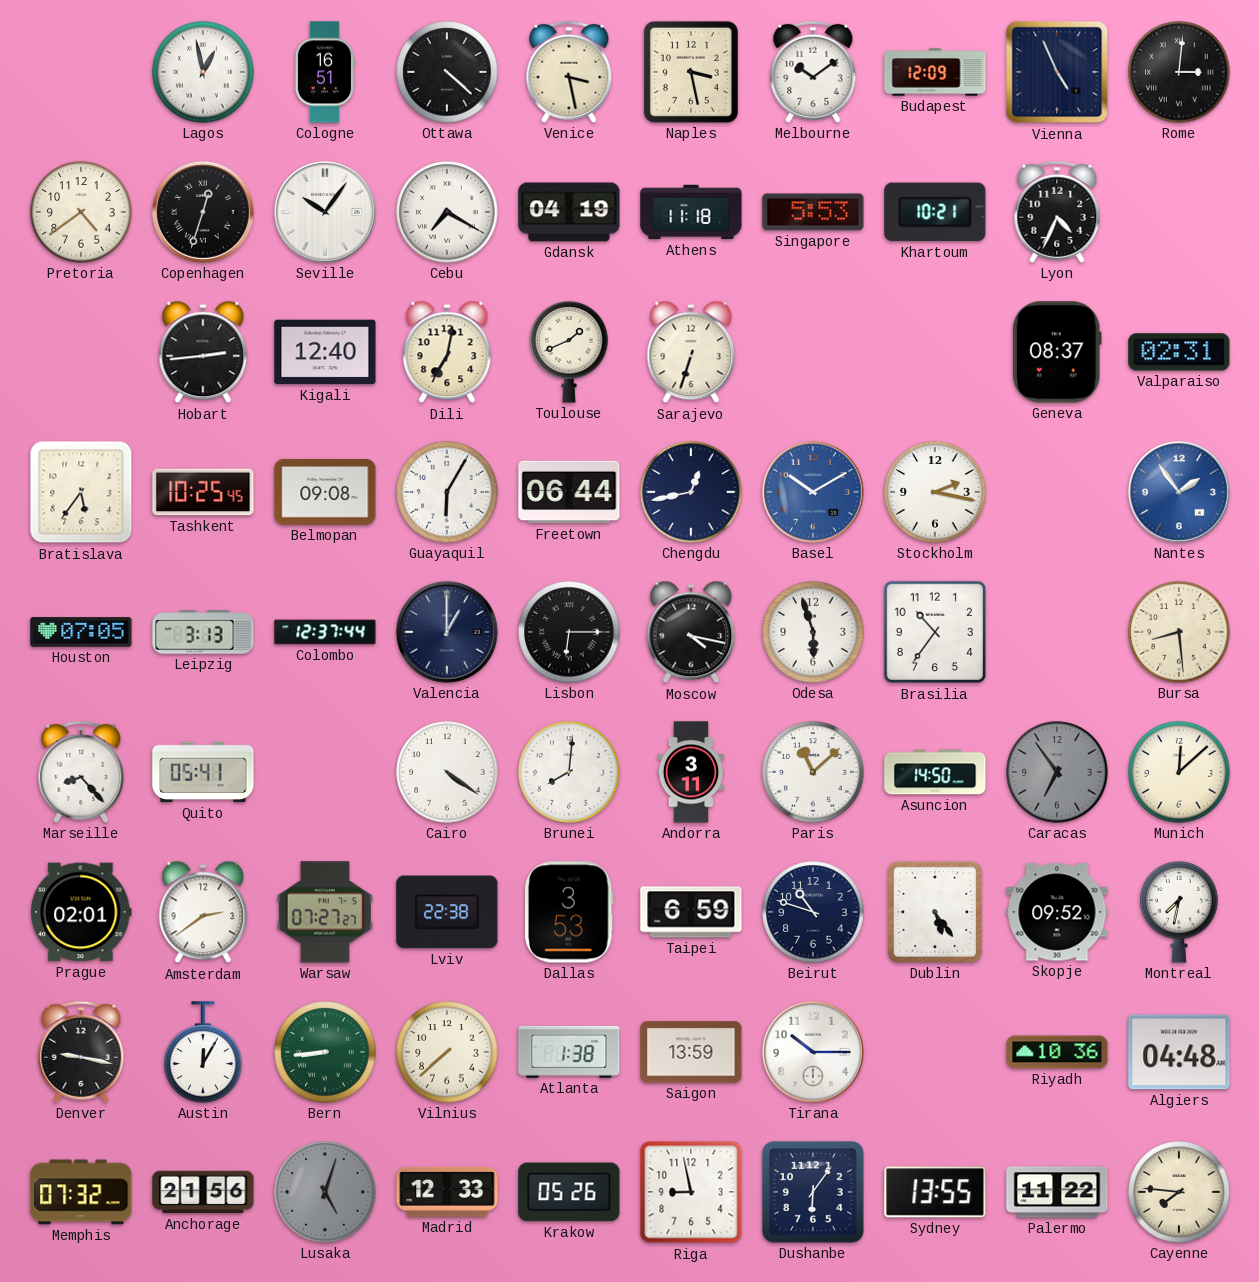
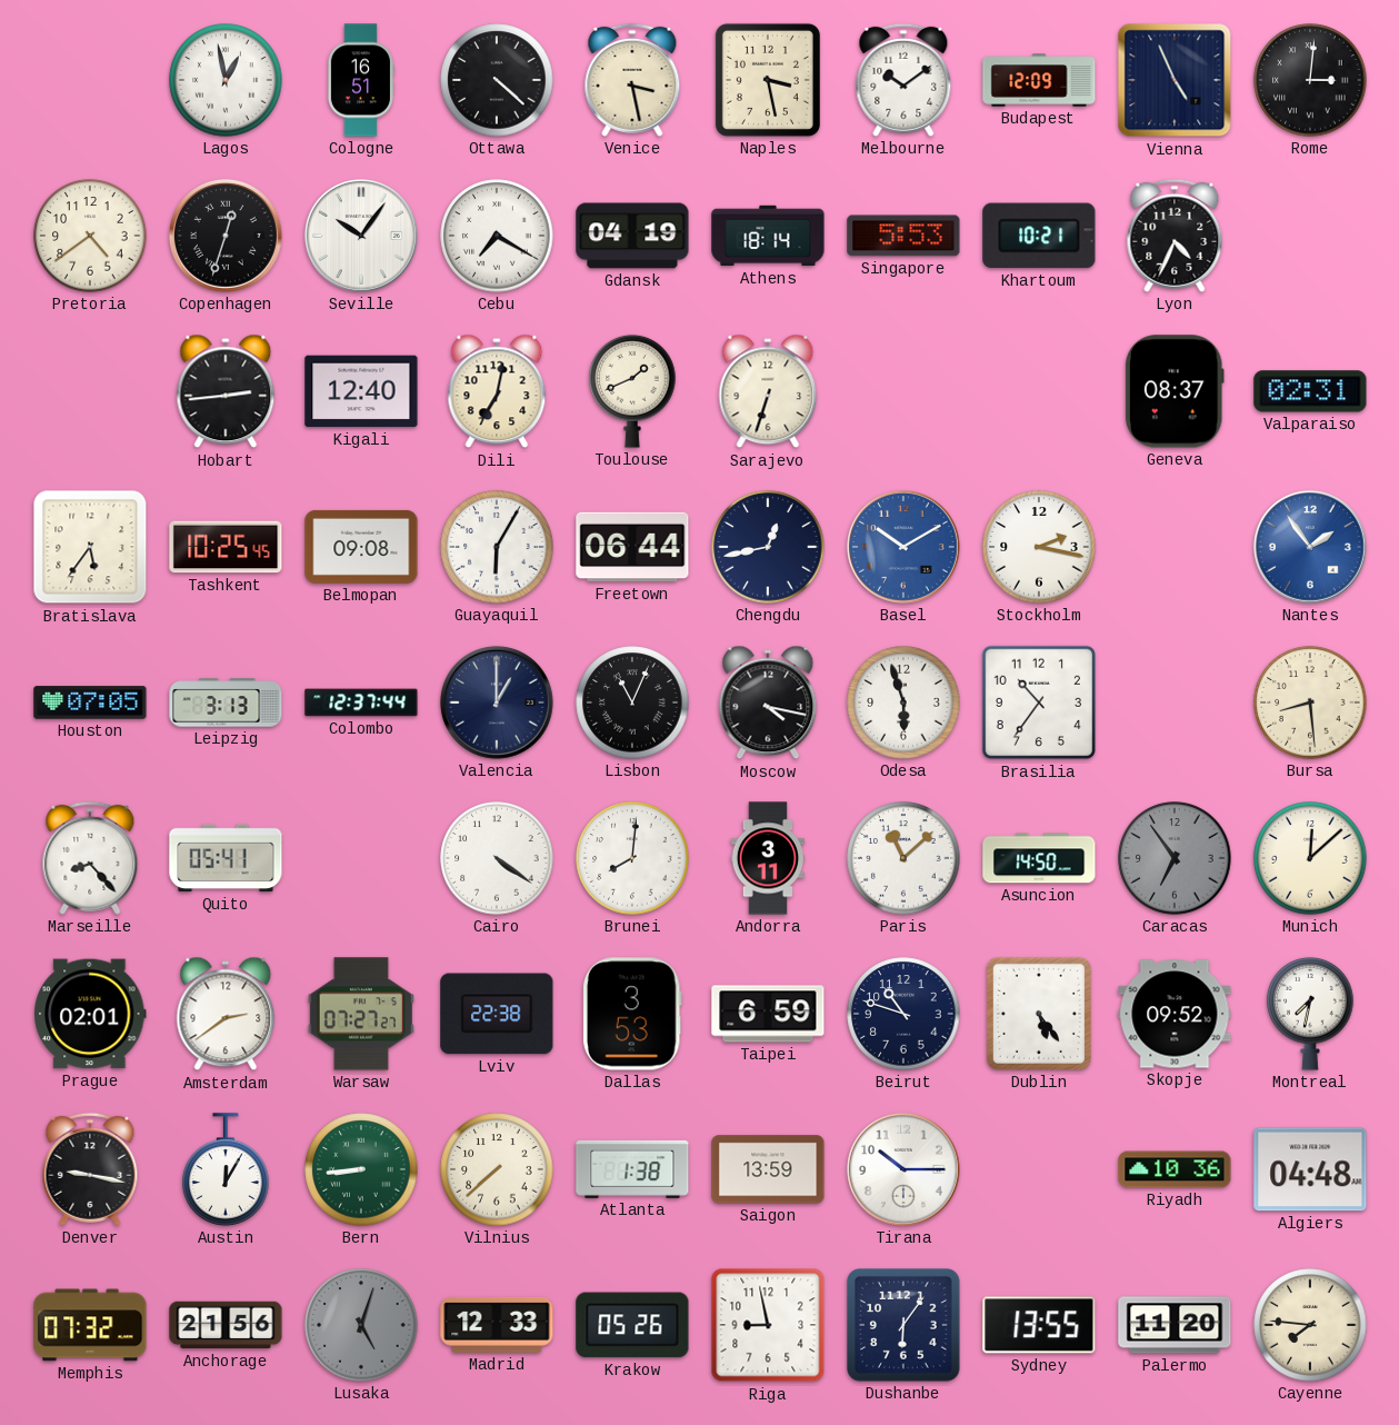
Athens: 11:18 -> 18:14
Lisbon: 6:15 -> 11:04
Palermo: 11:22 -> 11:20
